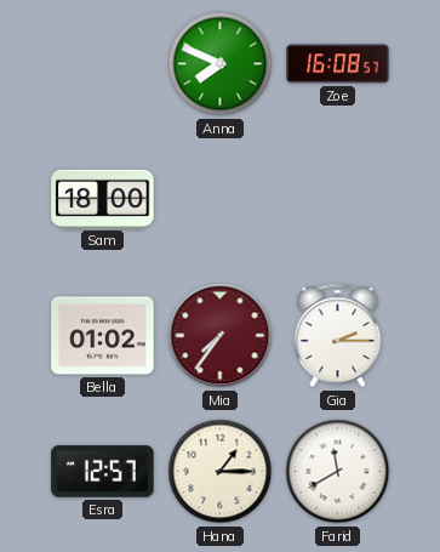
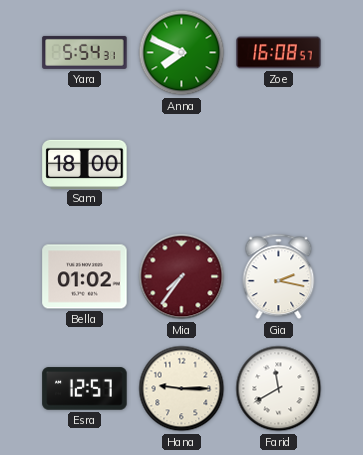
Yara: none -> 5:54
Gia: 2:15 -> 2:17
Hana: 1:15 -> 9:15
